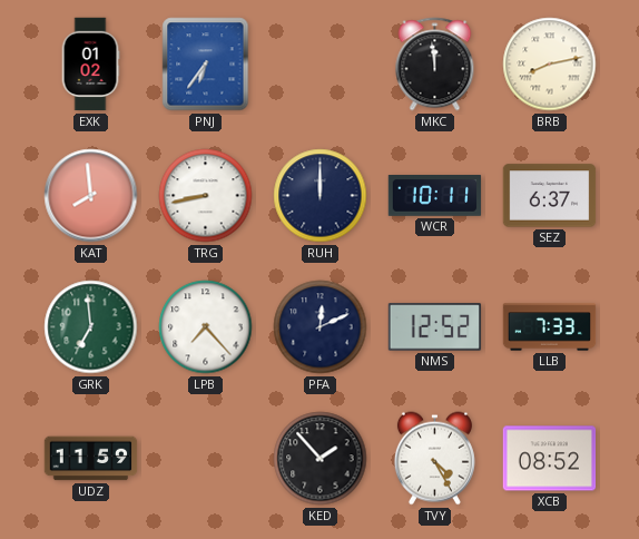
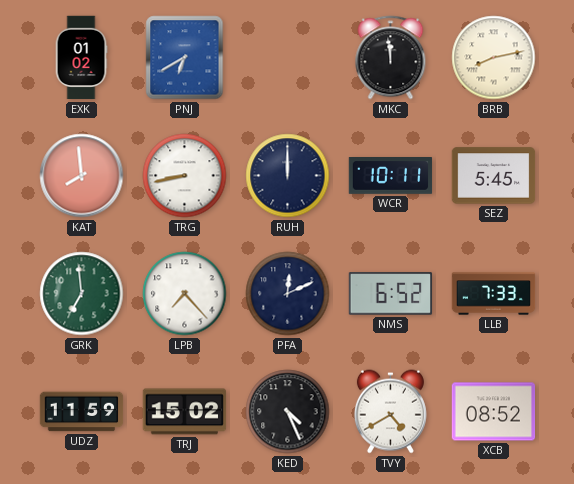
PNJ: 6:36 -> 6:40
SEZ: 6:37 -> 5:45
NMS: 12:52 -> 6:52
TRJ: none -> 15:02
KED: 1:53 -> 4:26
TVY: 4:25 -> 4:40
